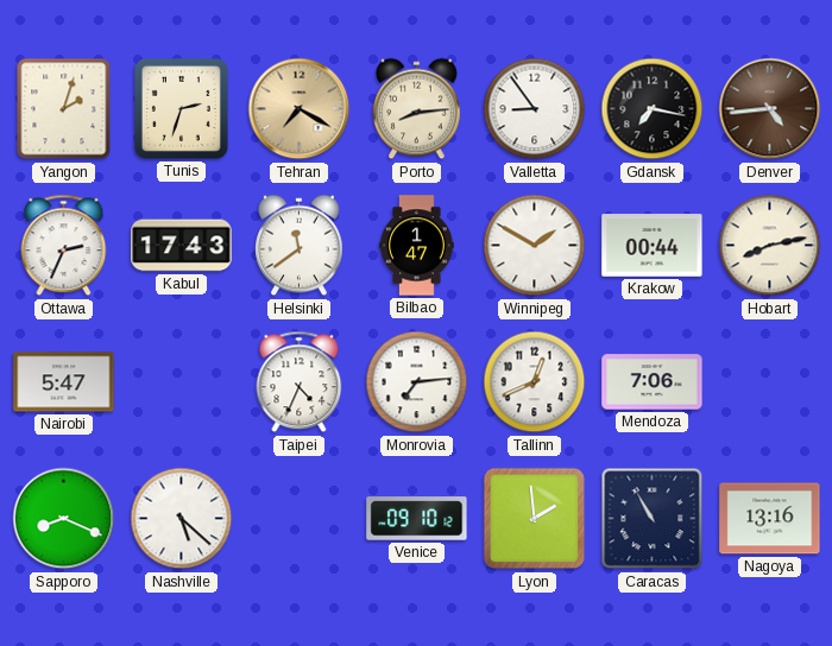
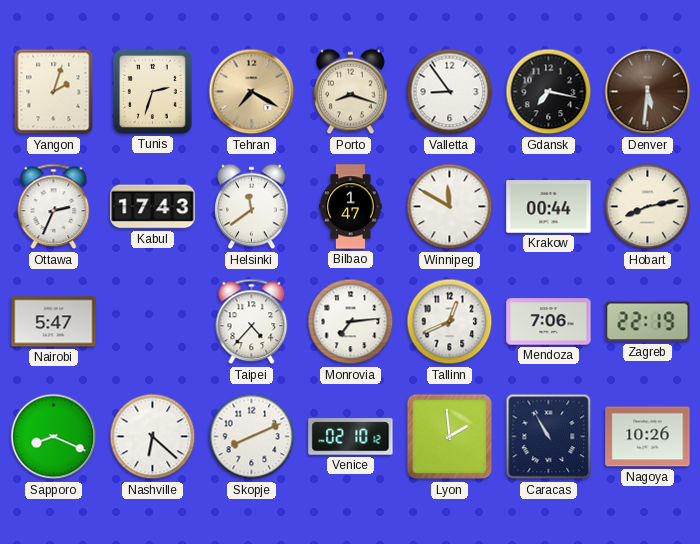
Porto: 8:14 -> 8:18
Denver: 4:44 -> 5:31
Winnipeg: 1:50 -> 11:50
Taipei: 4:34 -> 4:37
Zagreb: none -> 22:19
Nashville: 5:22 -> 6:22
Skopje: none -> 8:11
Venice: 09:10 -> 02:10
Nagoya: 13:16 -> 10:26
